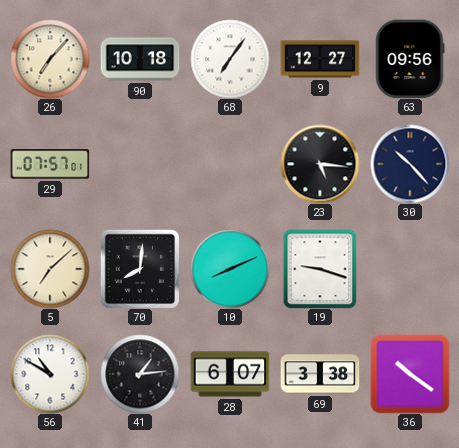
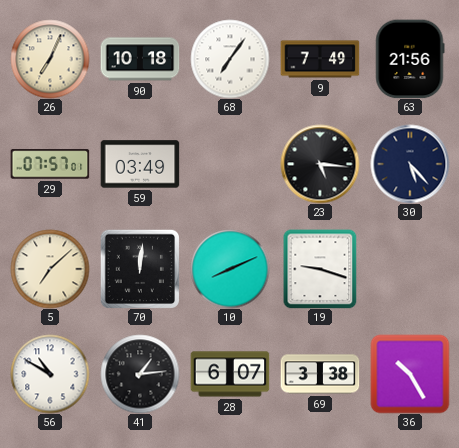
26: 7:07 -> 7:04
9: 12:27 -> 7:49
63: 09:56 -> 21:56
59: none -> 03:49
30: 10:23 -> 5:23
70: 8:01 -> 12:01
36: 10:21 -> 10:25
